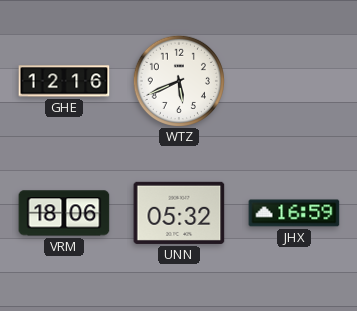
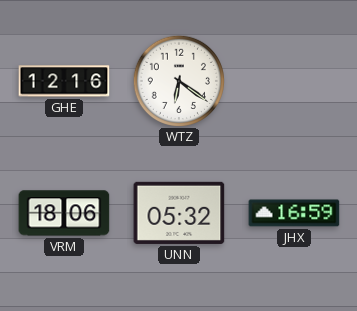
WTZ: 5:41 -> 6:21
